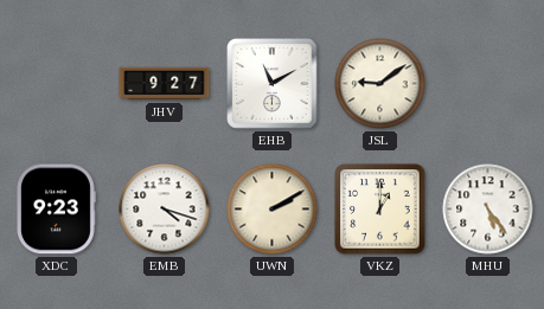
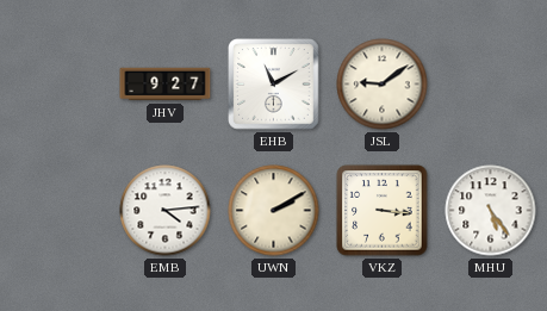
XDC: 9:23 -> none
EMB: 4:18 -> 4:14
VKZ: 1:00 -> 3:16
